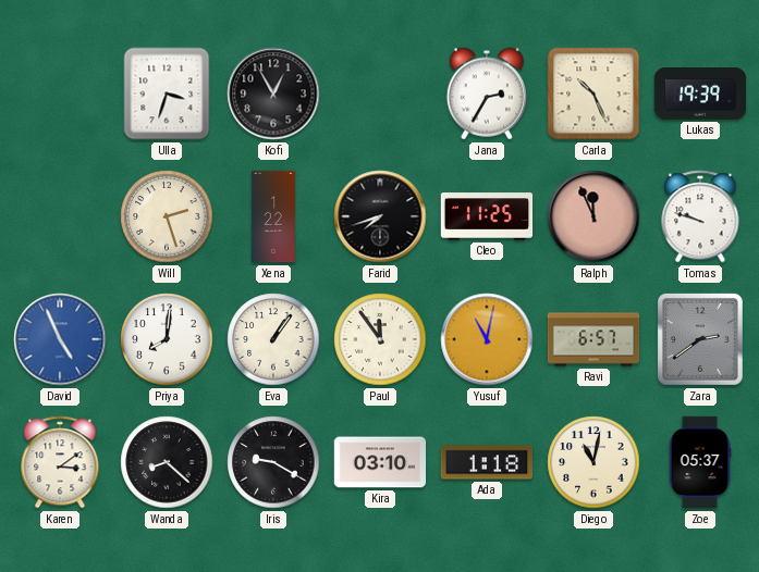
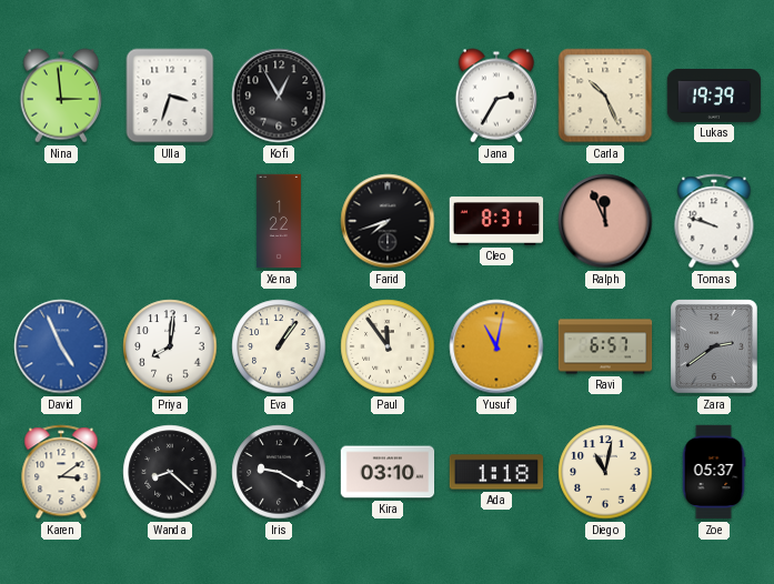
Nina: none -> 2:59
Will: 2:27 -> none
Cleo: 11:25 -> 8:31
